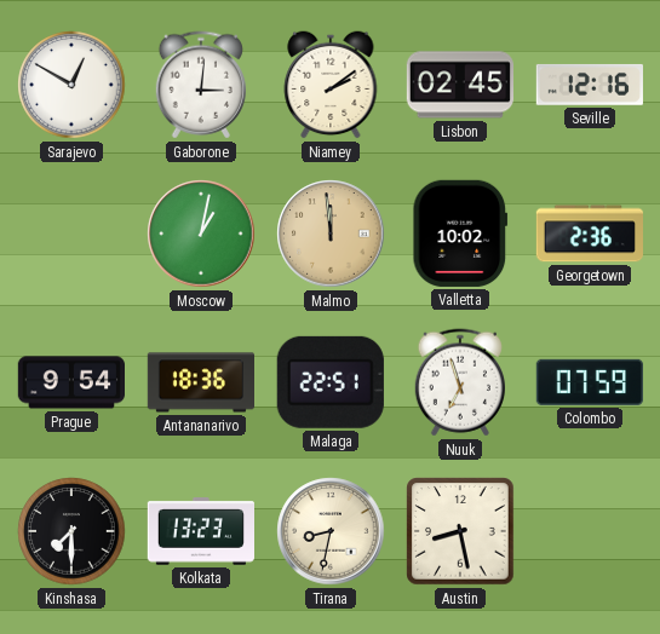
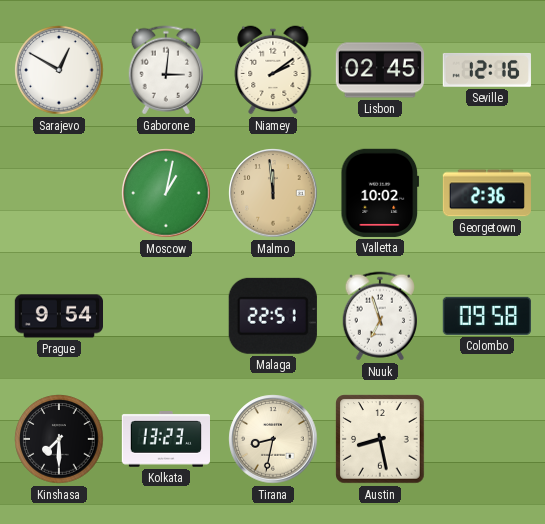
Antananarivo: 18:36 -> none
Colombo: 07:59 -> 09:58
